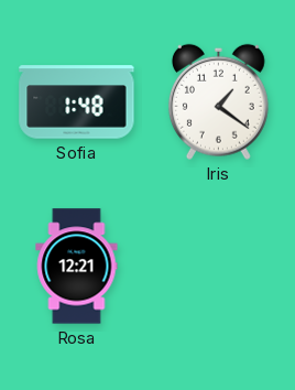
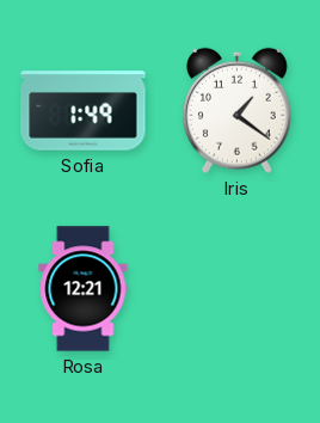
Sofia: 1:48 -> 1:49
